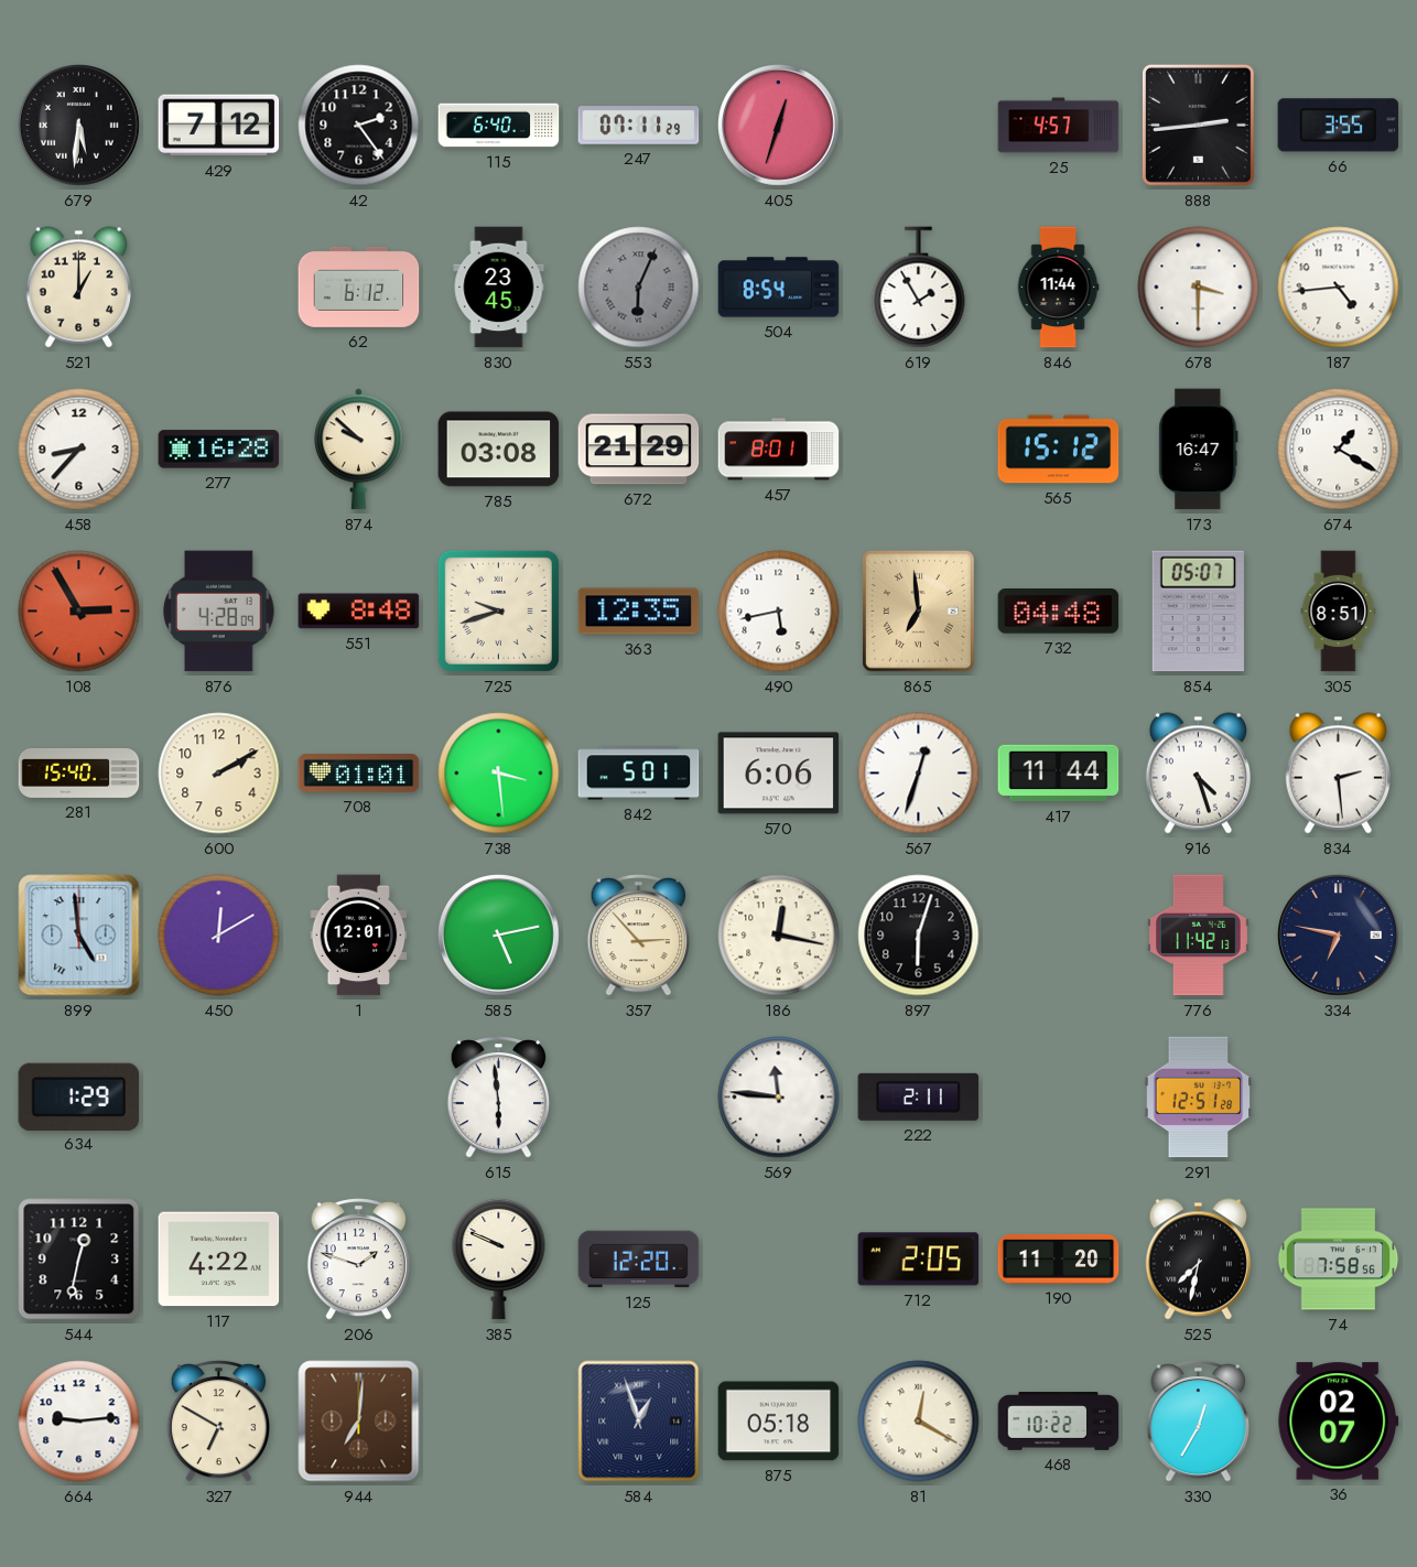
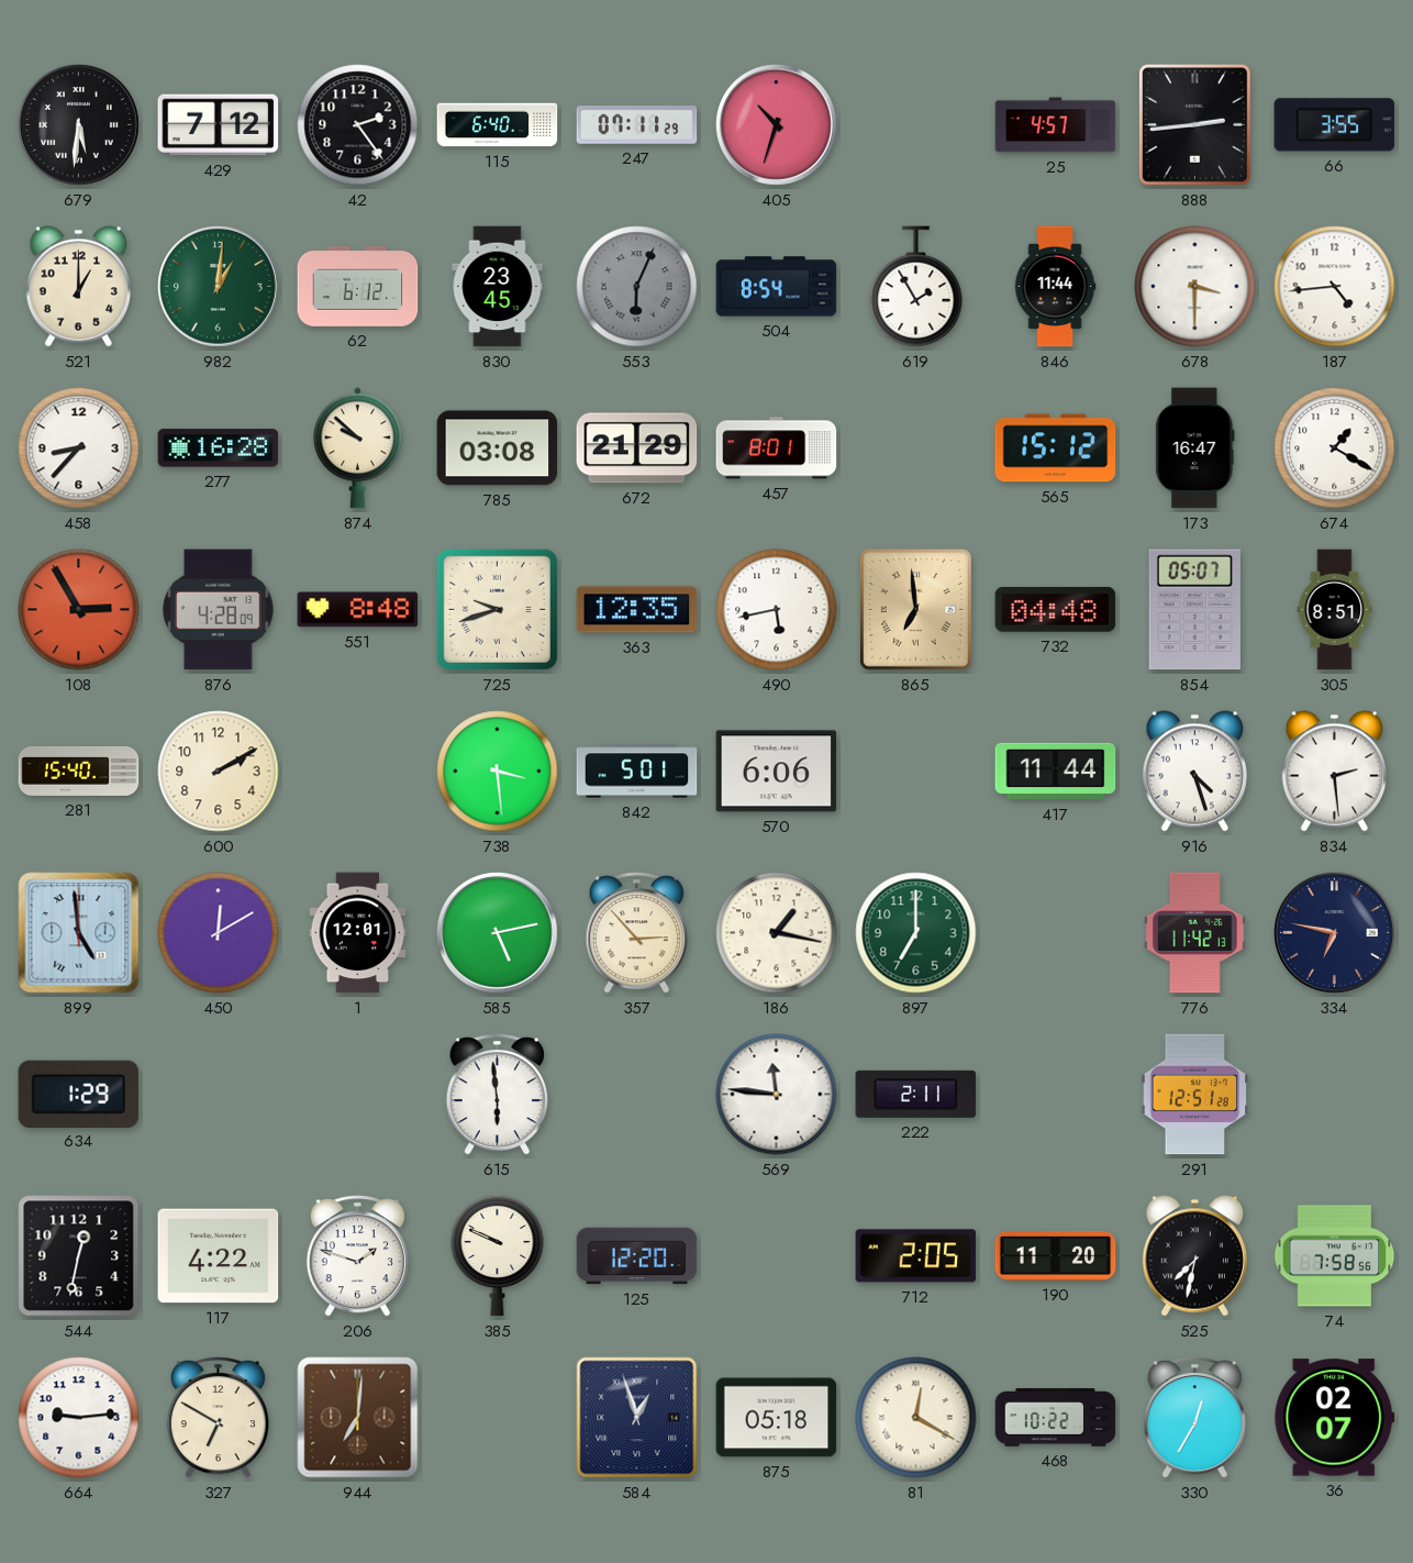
405: 12:33 -> 10:33
982: none -> 1:01
708: 01:01 -> none
567: 12:33 -> none
186: 12:17 -> 1:17
897: 6:03 -> 7:00
897 dial: black -> green
